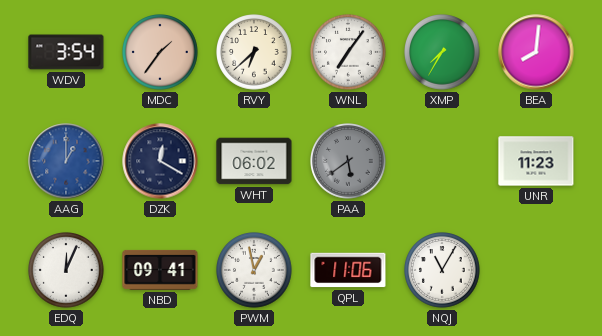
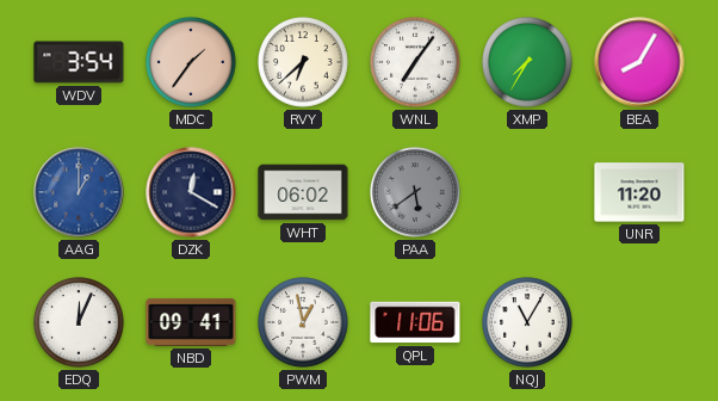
BEA: 8:01 -> 8:05
UNR: 11:23 -> 11:20
